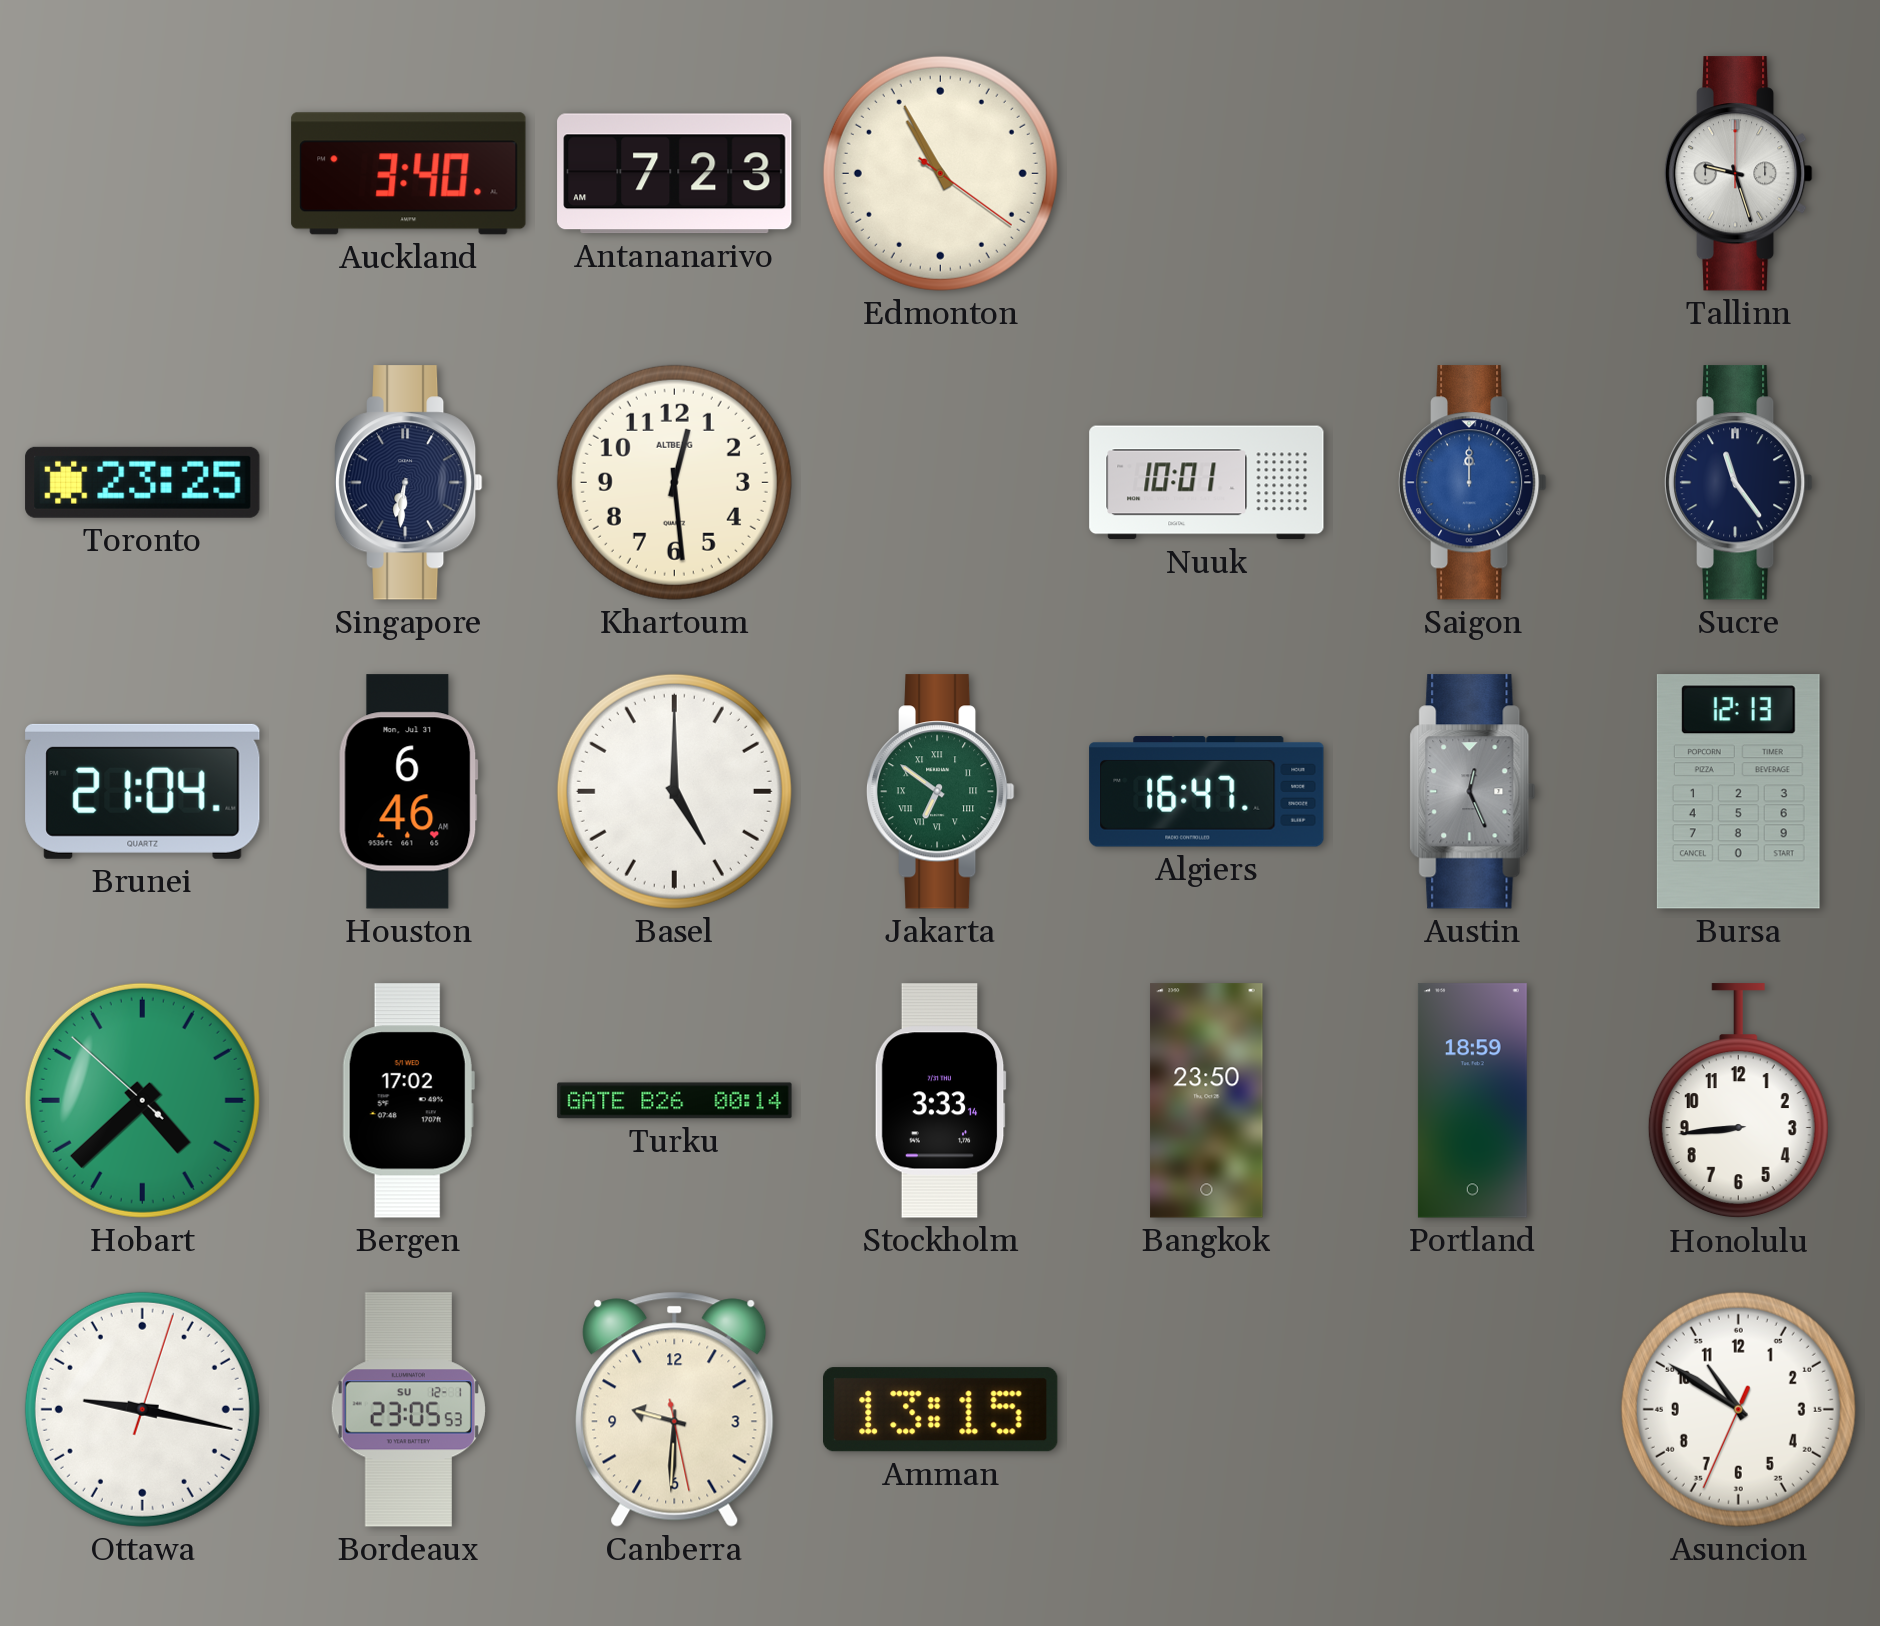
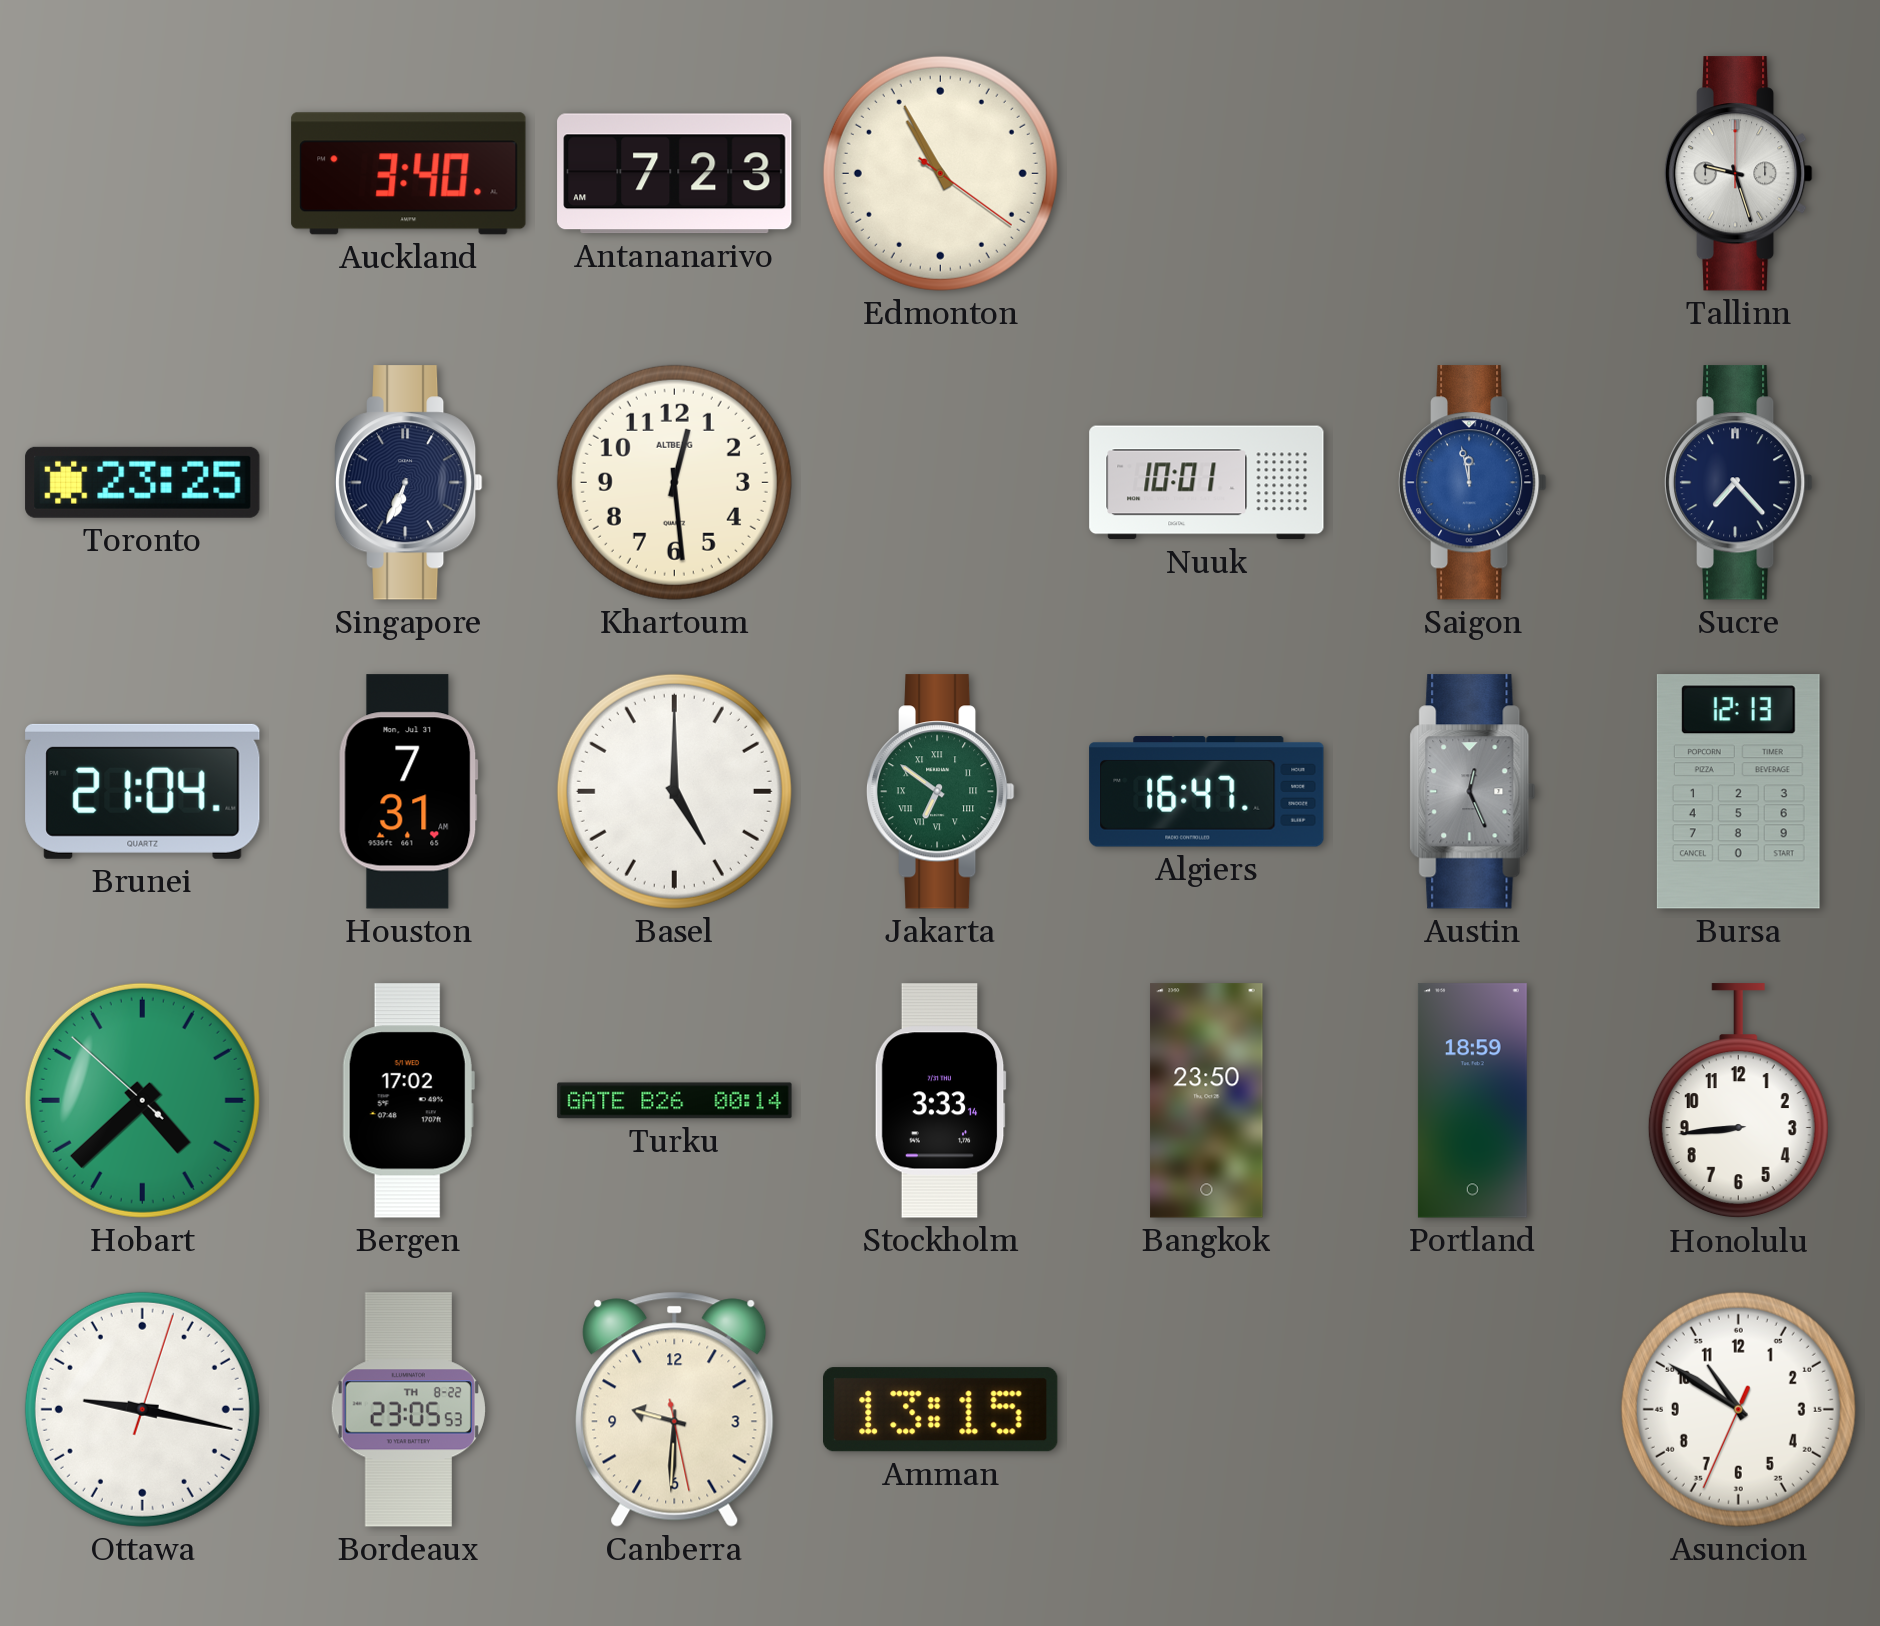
Singapore: 6:31 -> 6:34
Saigon: 12:00 -> 11:58
Sucre: 11:24 -> 7:23
Houston: 6:46 -> 7:31
Bordeaux date: SU 12-1 -> TH 8-22
